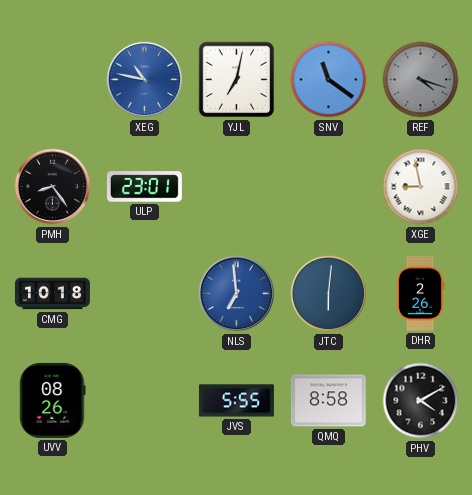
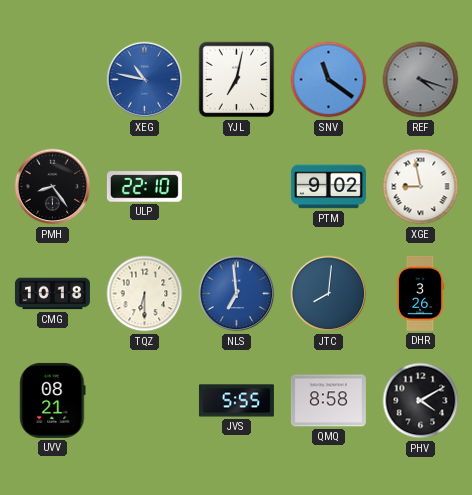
ULP: 23:01 -> 22:10
PTM: none -> 9:02
TQZ: none -> 6:30
JTC: 6:01 -> 8:01
DHR: 2:26 -> 3:26
UVV: 08:26 -> 08:21
